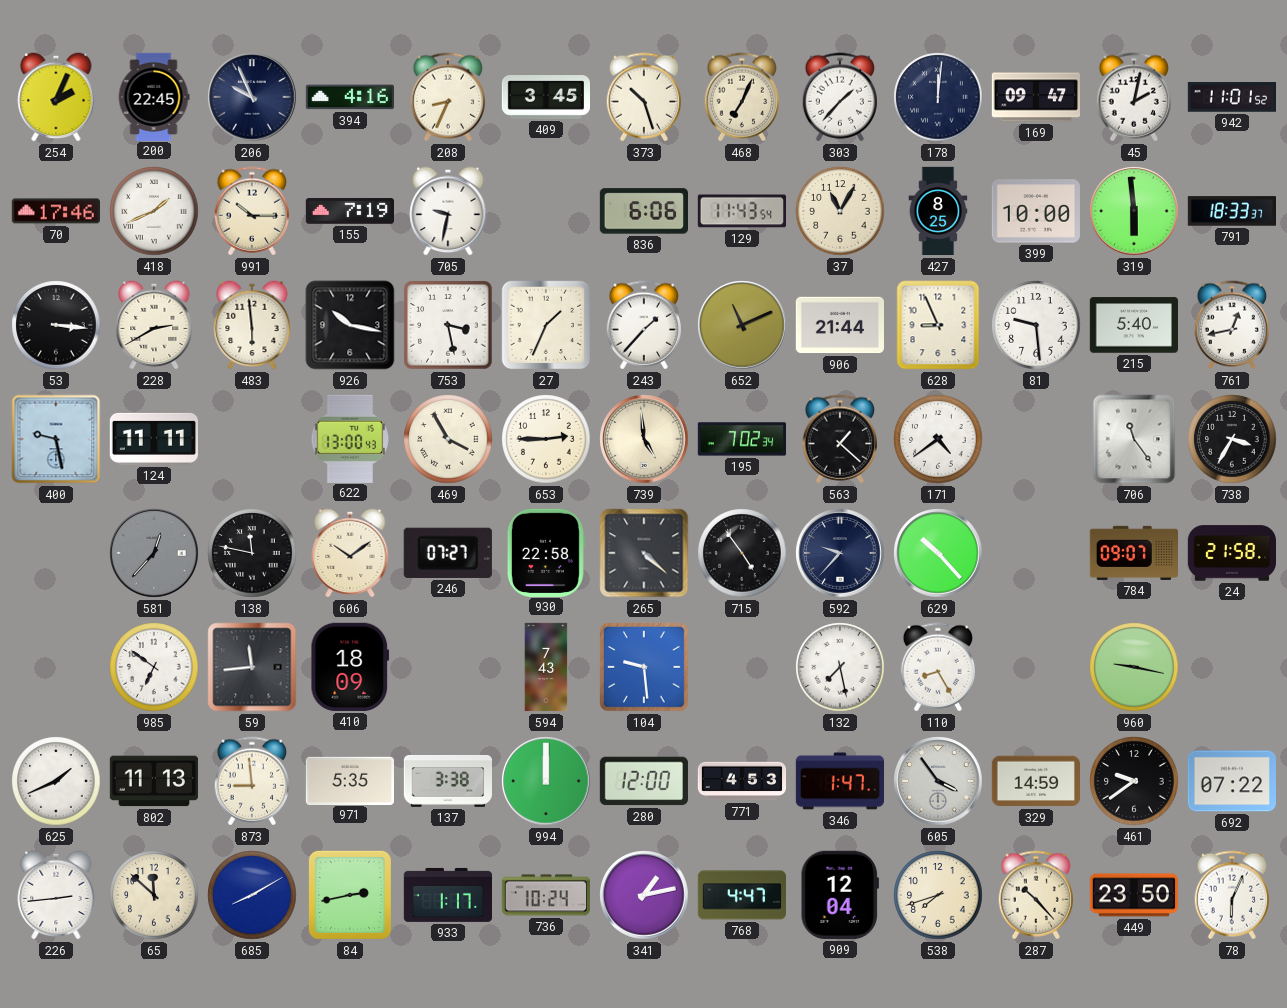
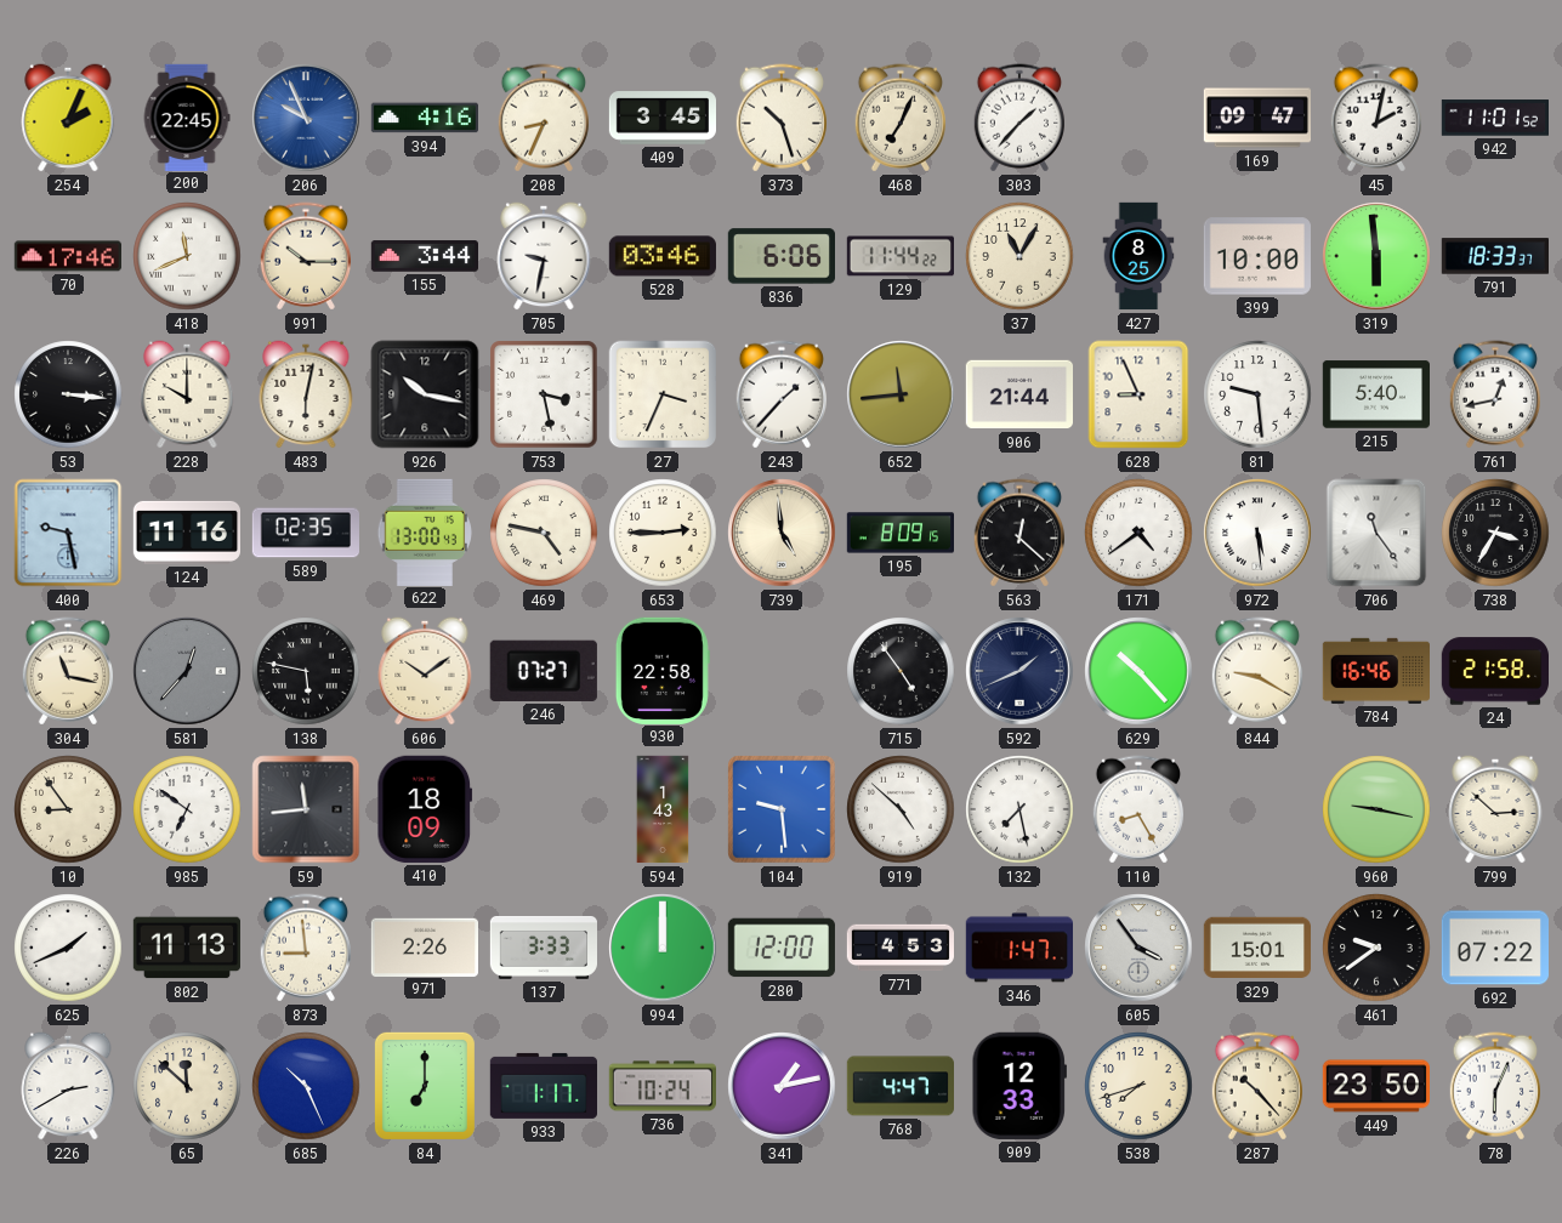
206 dial: navy -> blue
178: 12:01 -> none
418: 1:41 -> 11:41
155: 7:19 -> 3:44
528: none -> 03:46
129: 11:43 -> 11:44
228: 2:40 -> 10:00
483: 5:59 -> 6:02
27: 1:34 -> 3:34
652: 11:11 -> 11:44
124: 11:11 -> 11:16
589: none -> 02:35
469: 3:55 -> 4:47
195: 7:02 -> 8:09
563: 1:22 -> 12:22
972: none -> 5:29
304: none -> 11:17
138: 11:47 -> 5:47
265: 4:22 -> none
592: 9:37 -> 1:41
844: none -> 9:20
784: 09:07 -> 16:46
10: none -> 8:54
594: 7:43 -> 1:43
919: none -> 4:52
799: none -> 2:52
971: 5:35 -> 2:26
137: 3:38 -> 3:33
329: 14:59 -> 15:01
226: 2:44 -> 2:40
685: 8:10 -> 10:26
84: 2:43 -> 7:00
909: 12:04 -> 12:33
